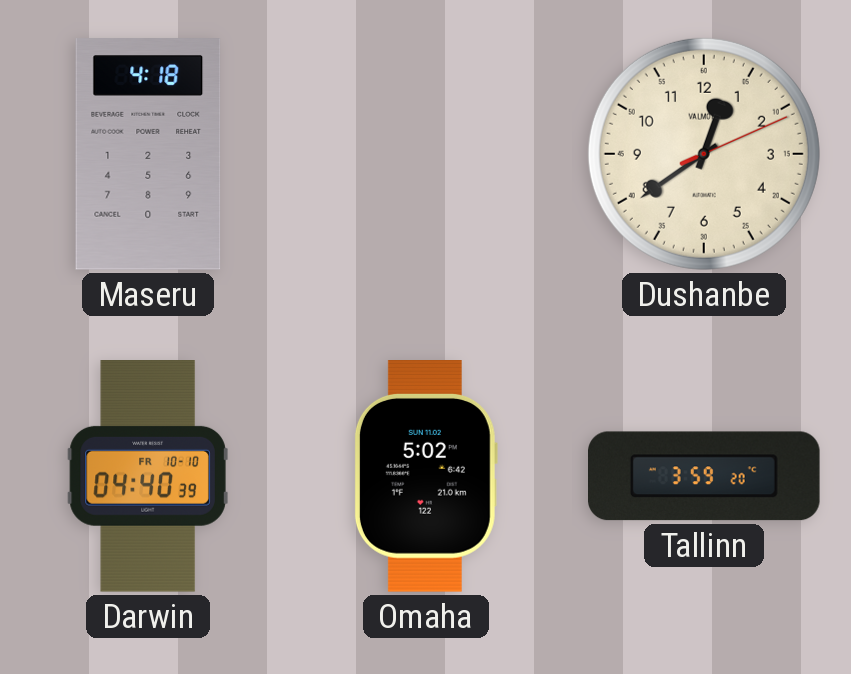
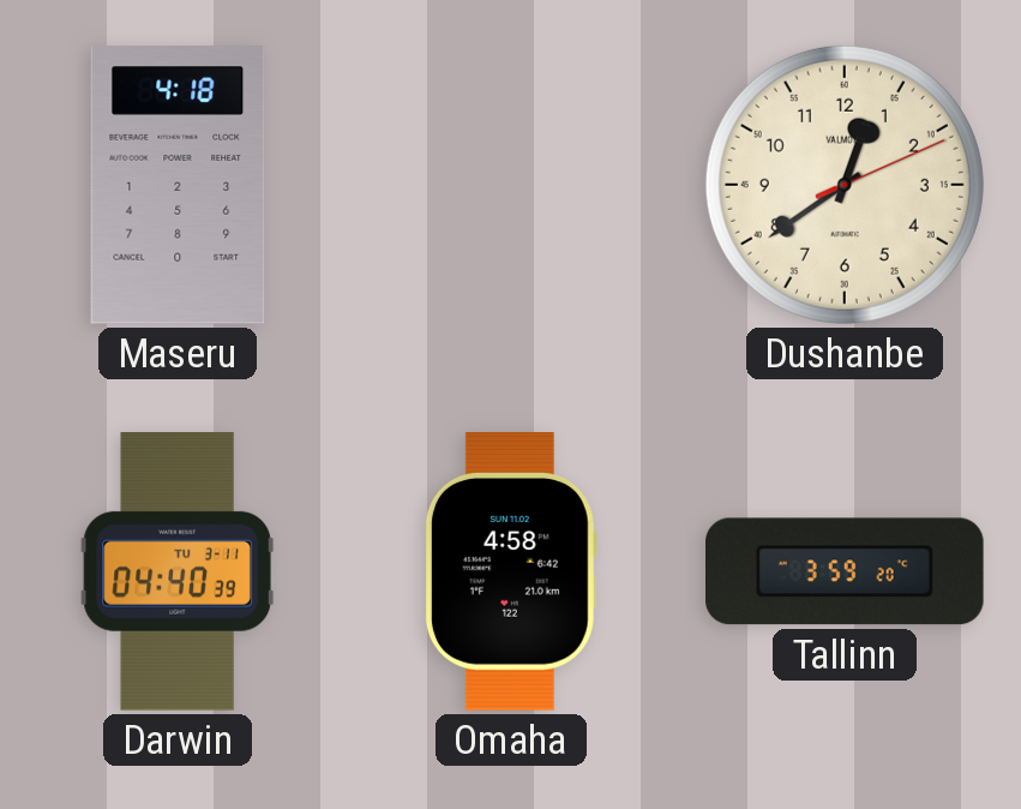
Darwin date: FR 10-10 -> TU 3-11
Omaha: 5:02 -> 4:58
